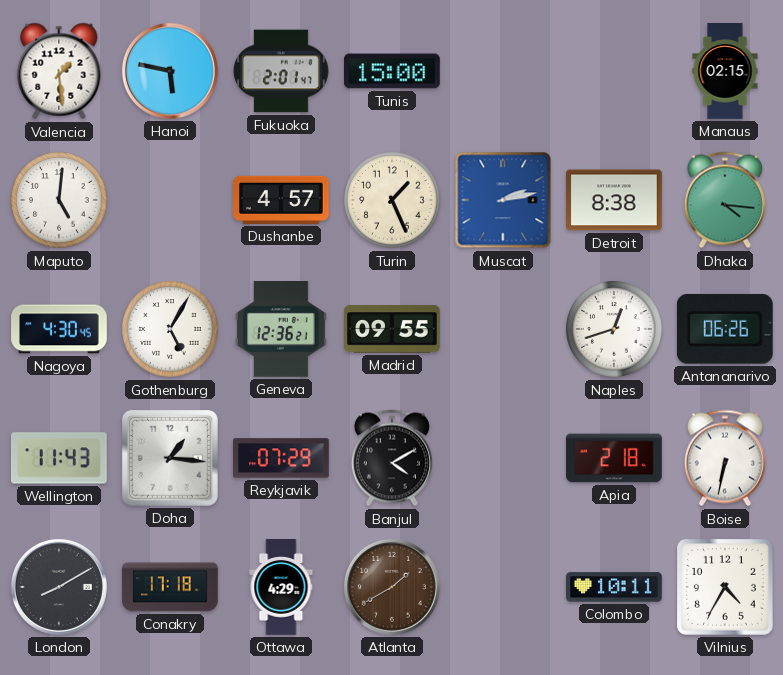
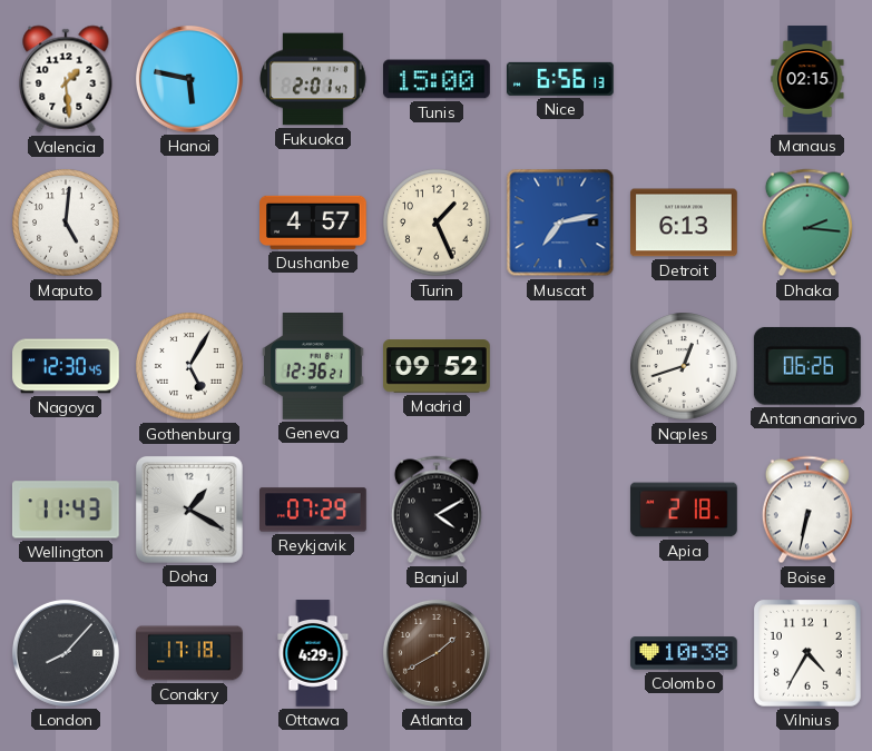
Nice: none -> 6:56
Muscat: 2:13 -> 7:13
Detroit: 8:38 -> 6:13
Dhaka: 4:16 -> 2:16
Nagoya: 4:30 -> 12:30
Madrid: 09:55 -> 09:52
Doha: 1:16 -> 1:20
London: 8:10 -> 8:07
Colombo: 10:11 -> 10:38
